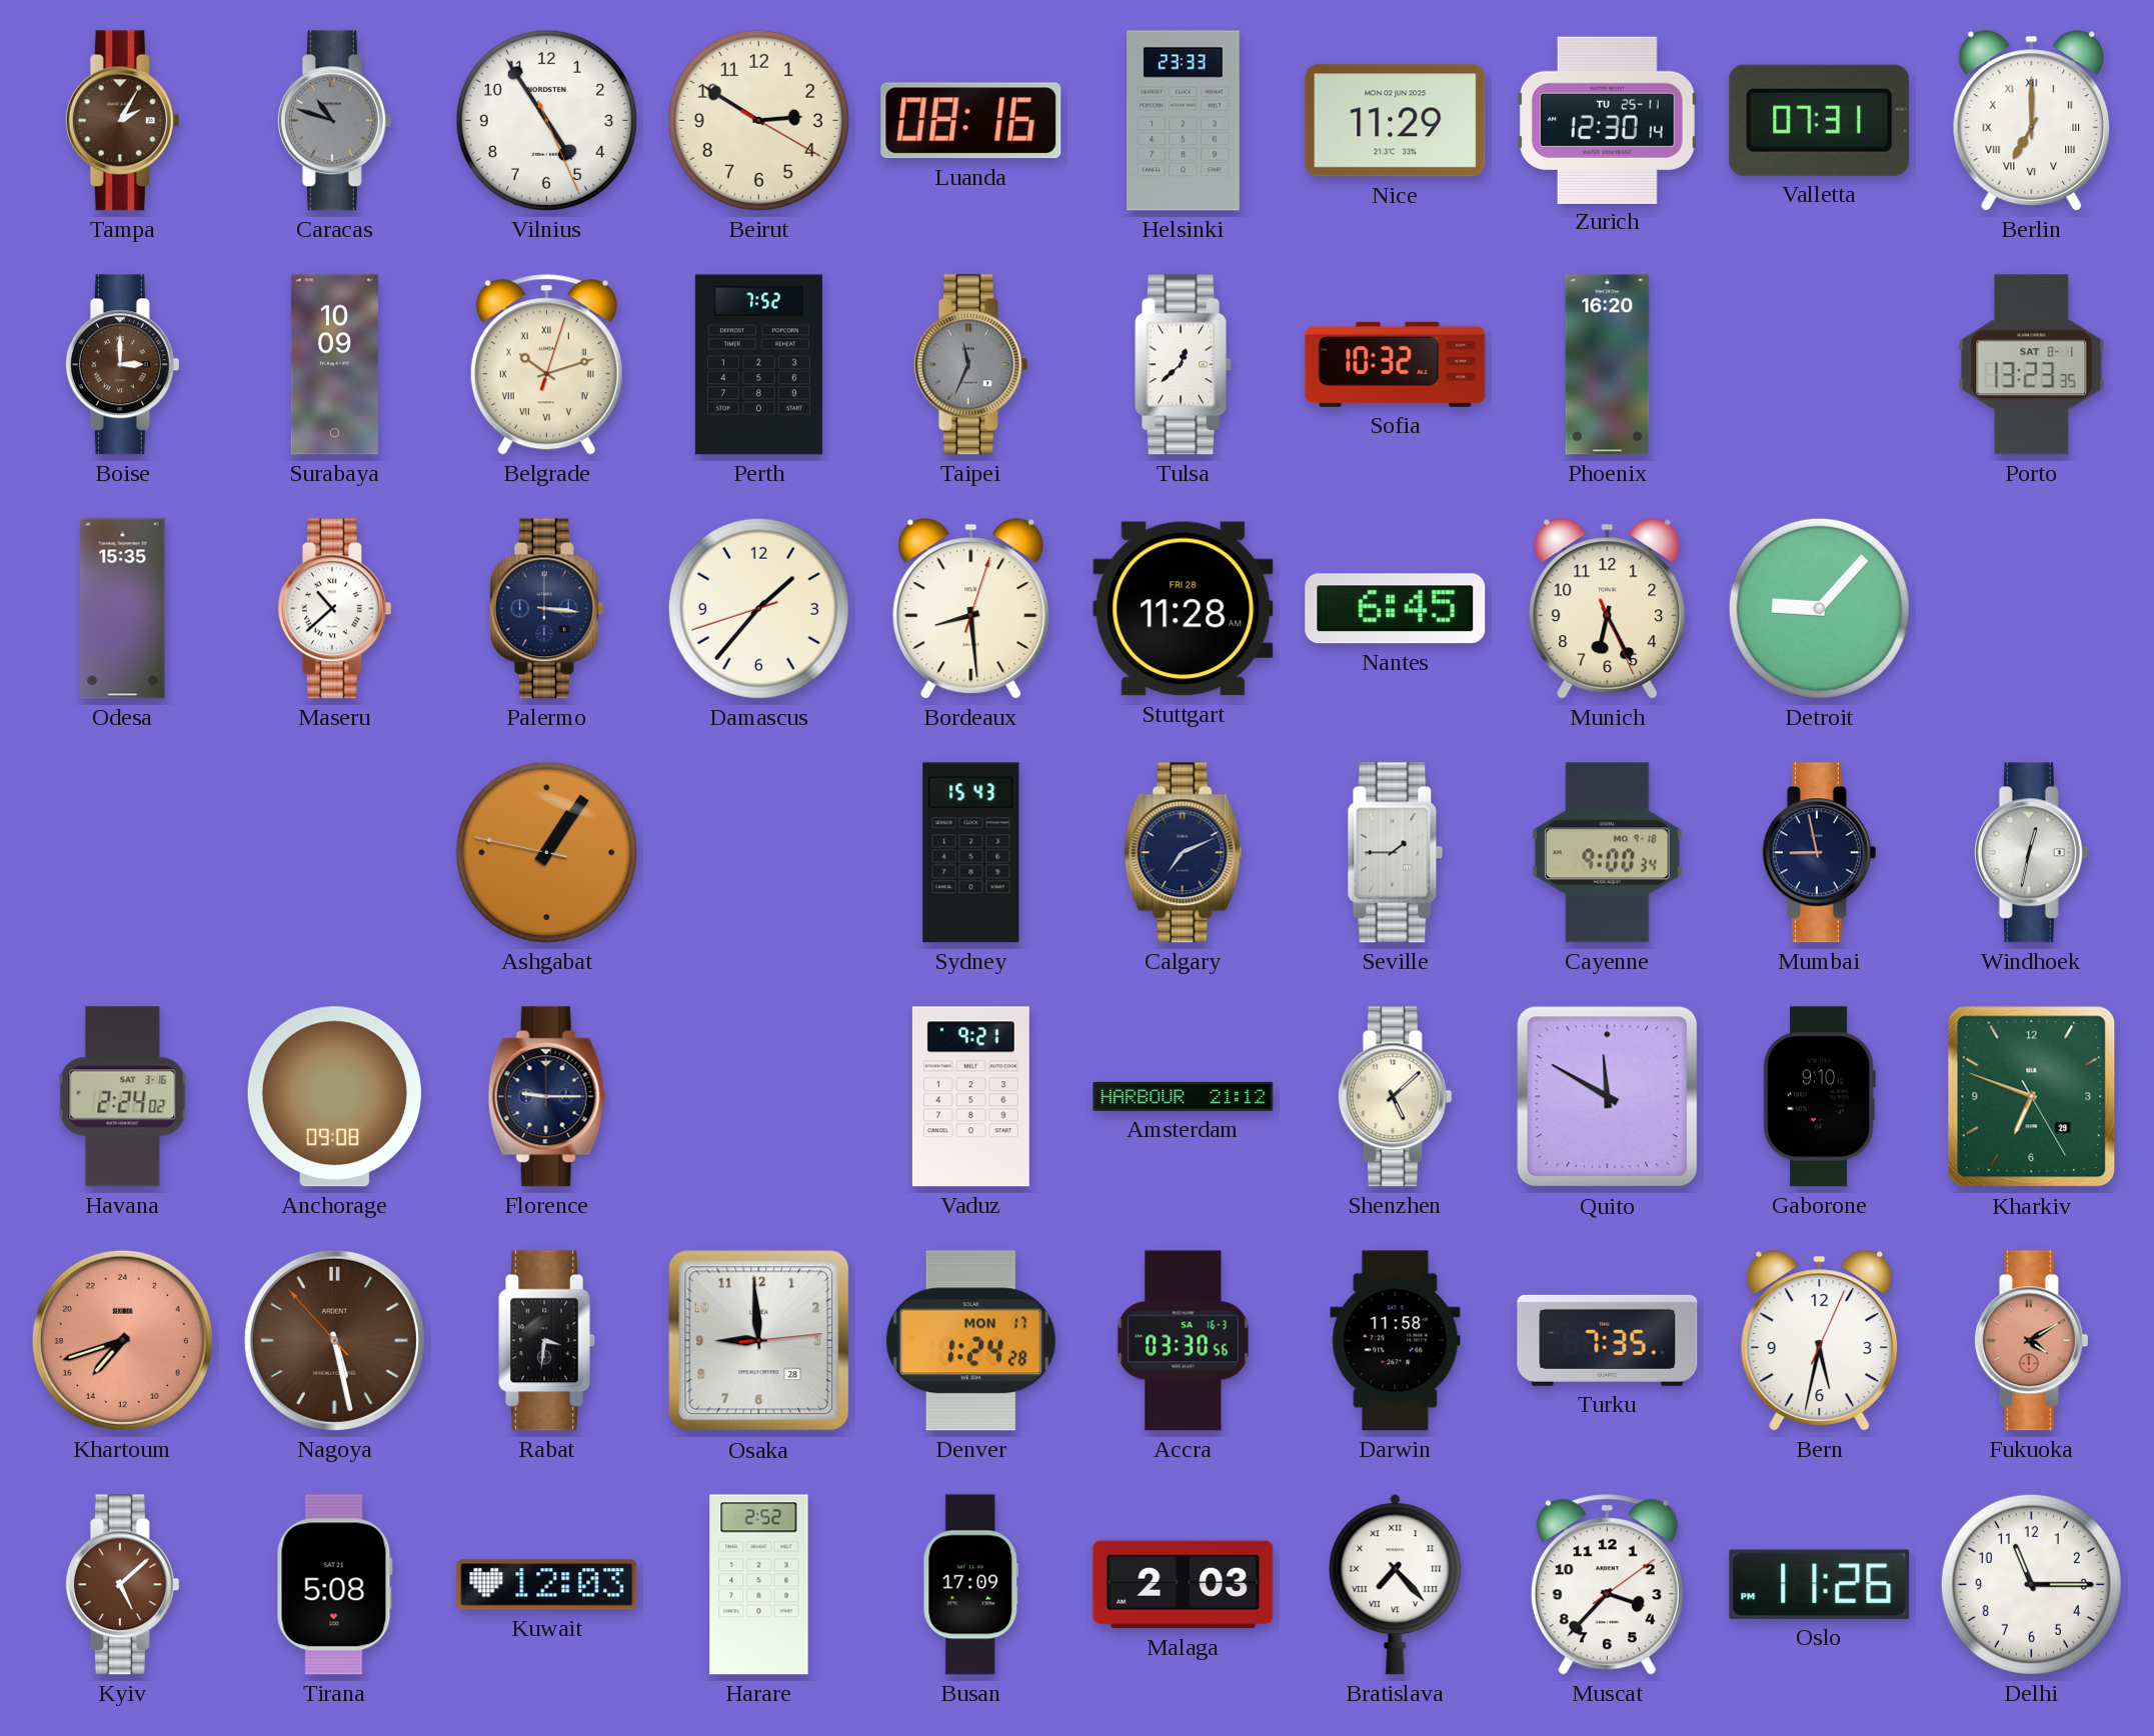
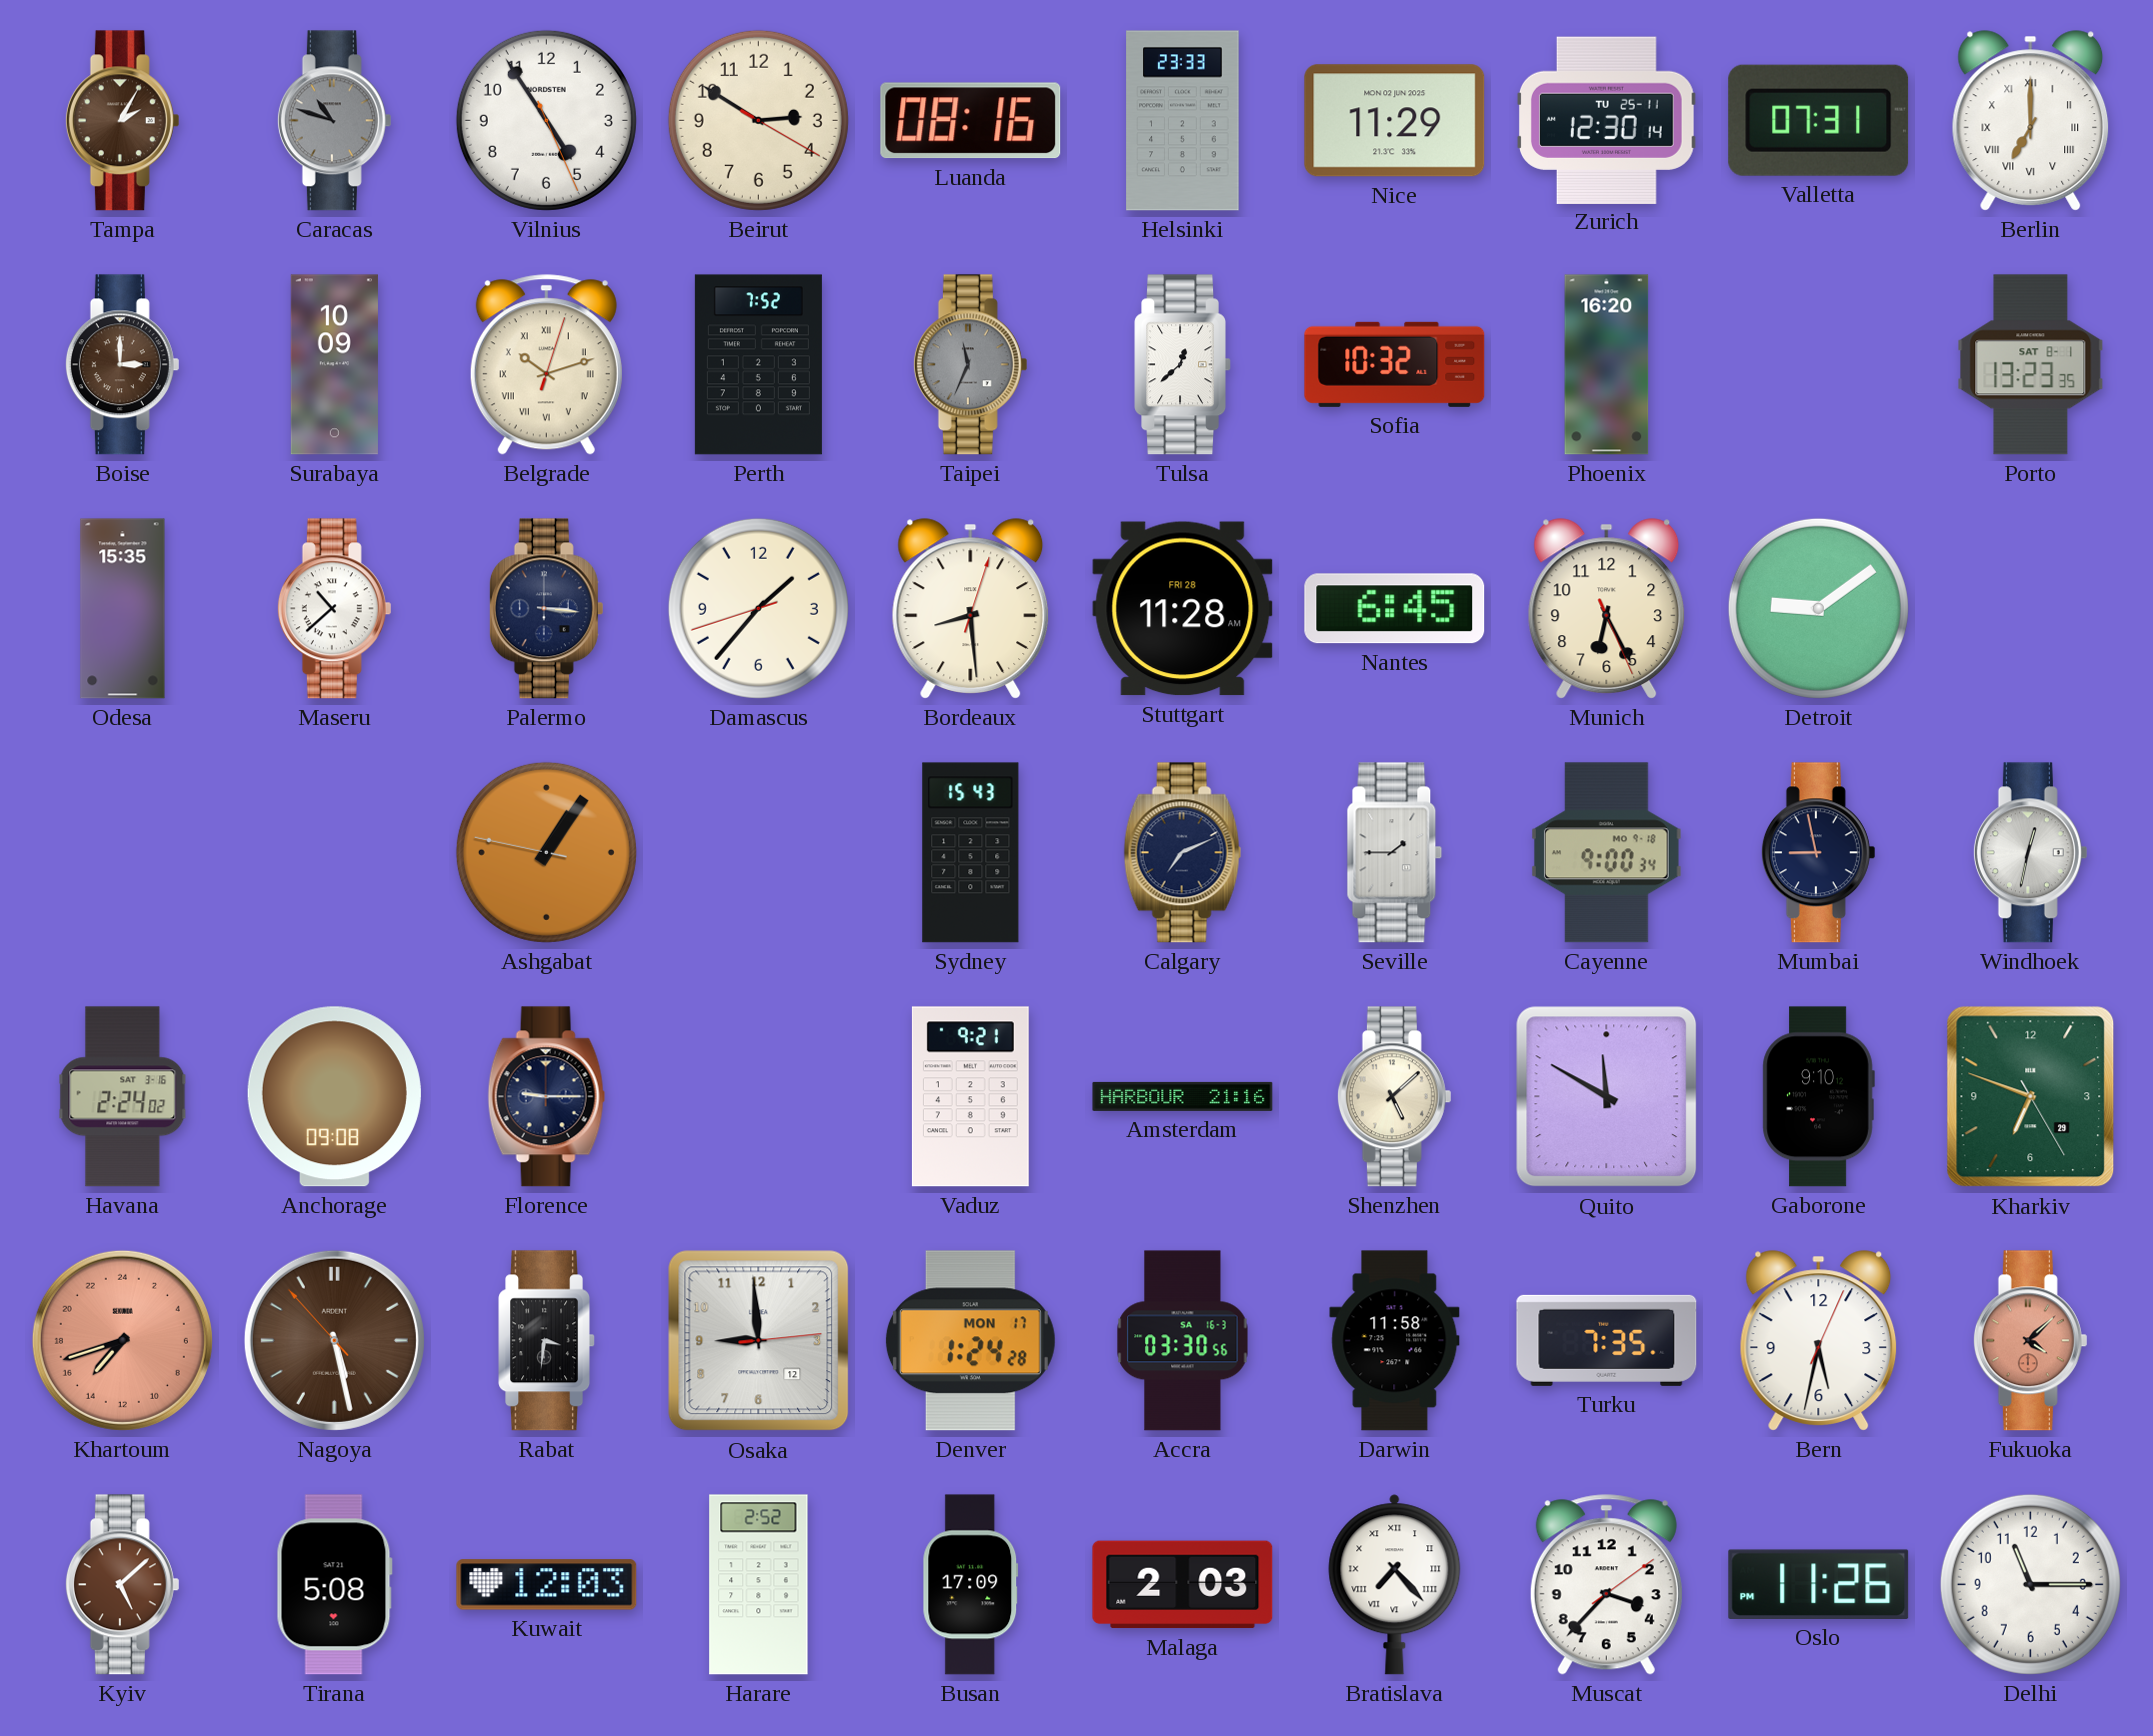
Detroit: 9:07 -> 9:09
Amsterdam: 21:12 -> 21:16
Osaka date: 28 -> 12
Fukuoka: 4:10 -> 4:08
